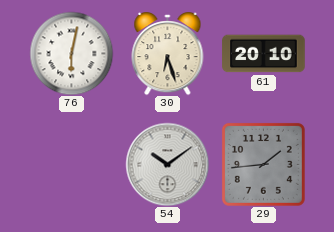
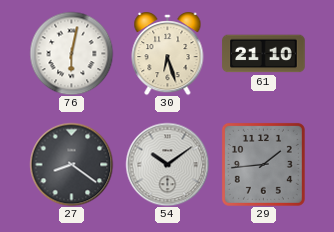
61: 20:10 -> 21:10
27: none -> 8:21
